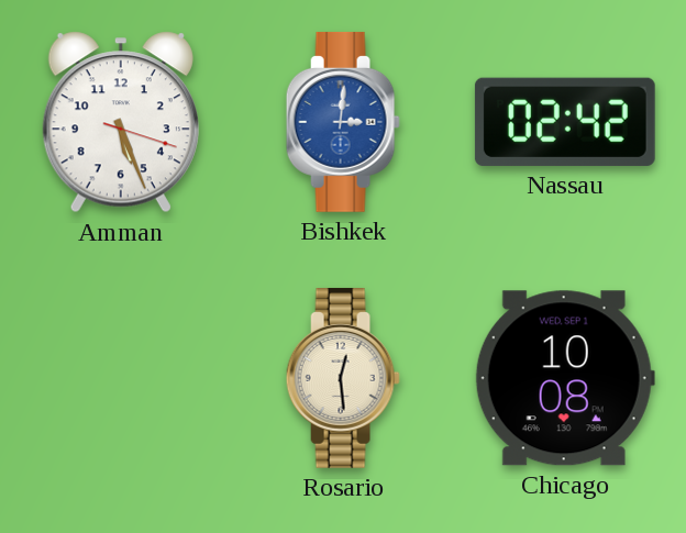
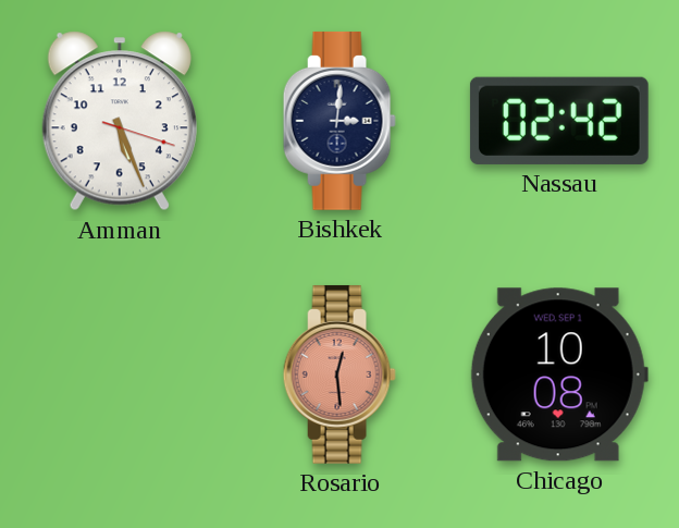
Bishkek dial: blue -> navy
Rosario dial: cream -> salmon
